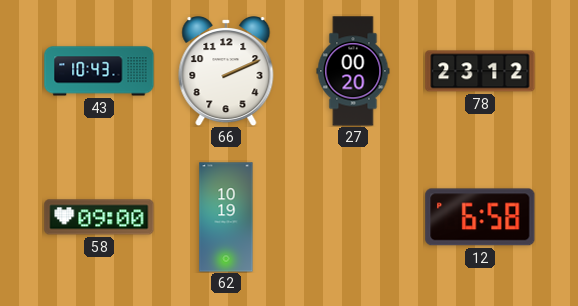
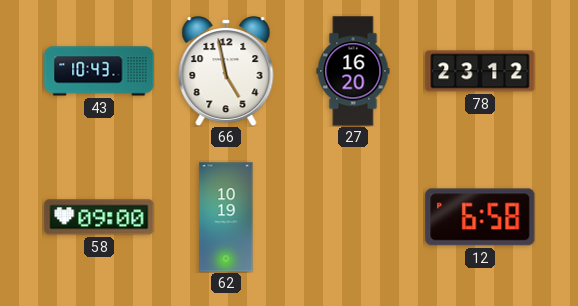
66: 2:11 -> 4:58
27: 00:20 -> 16:20
